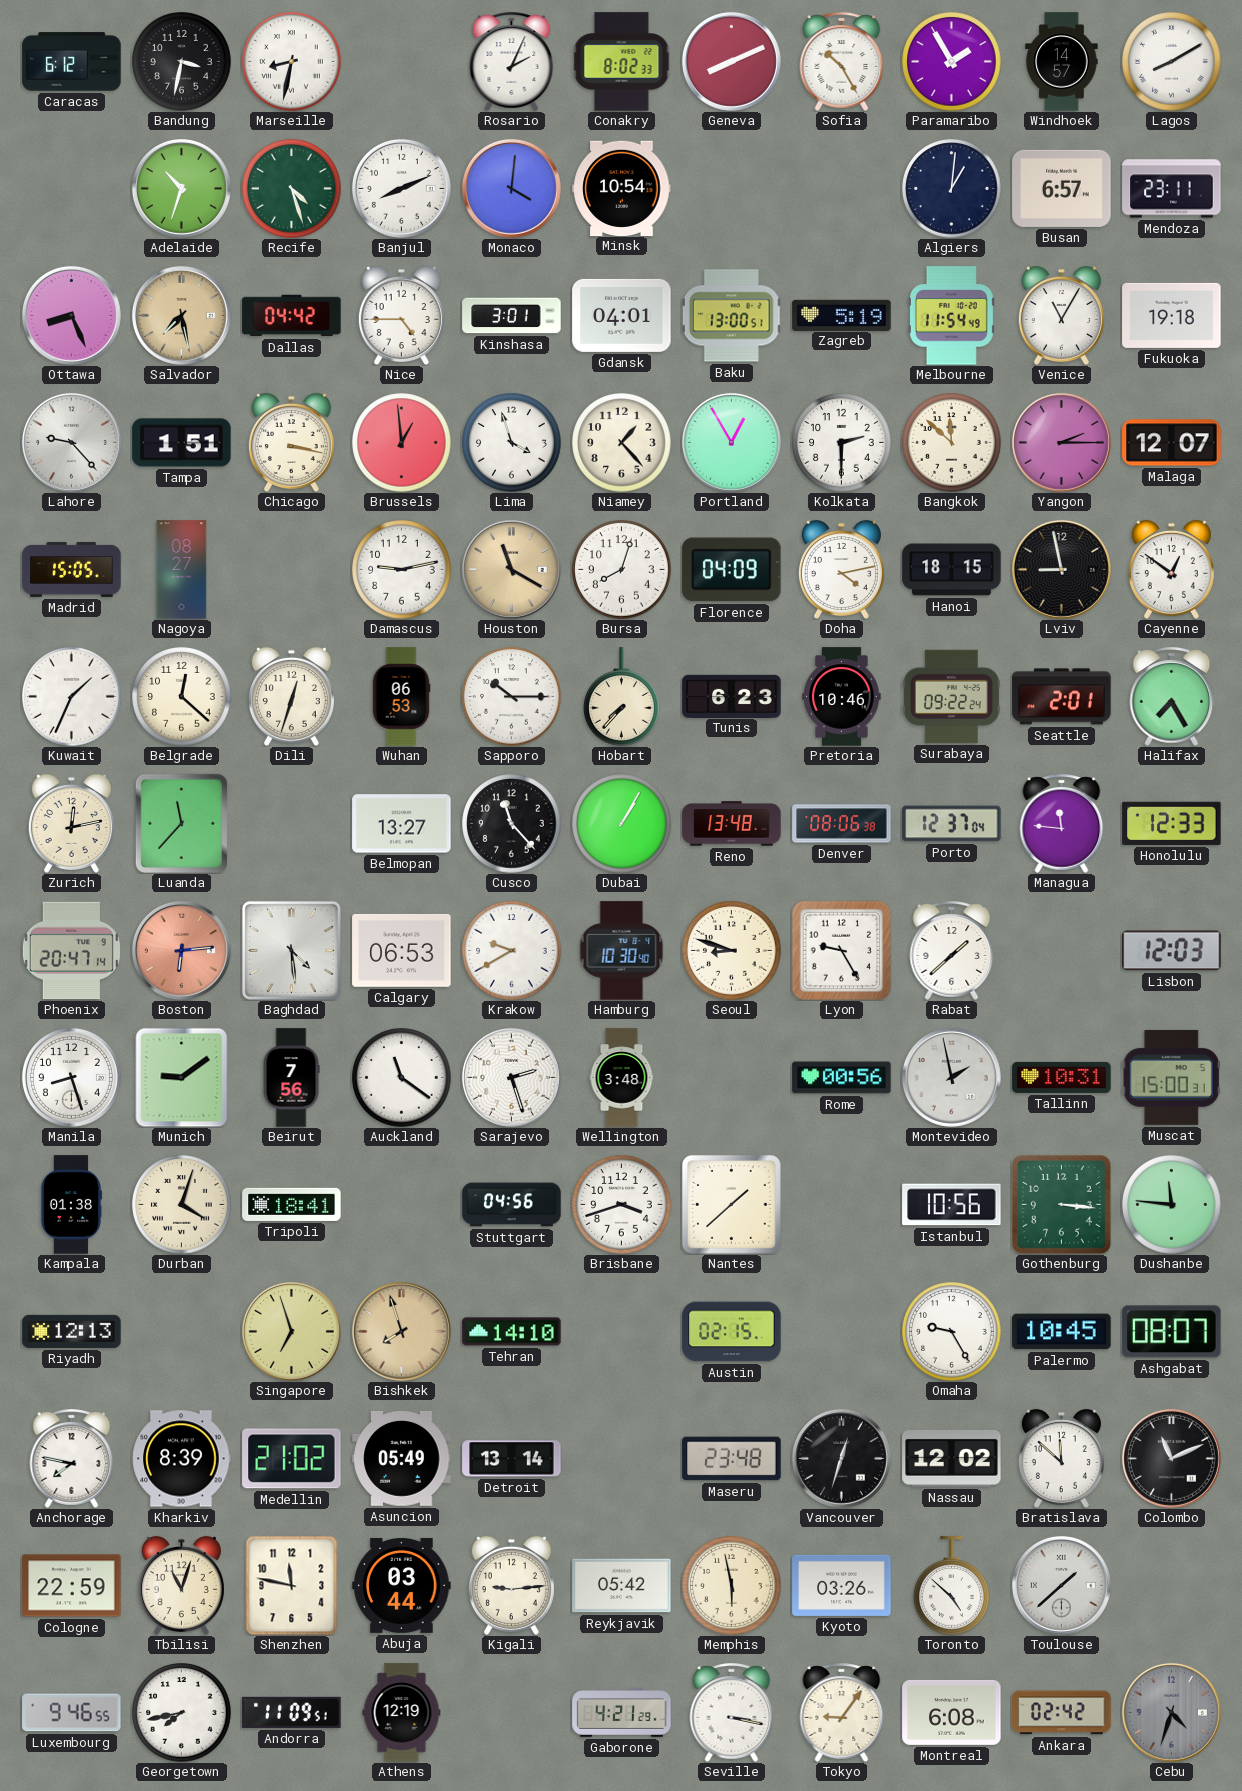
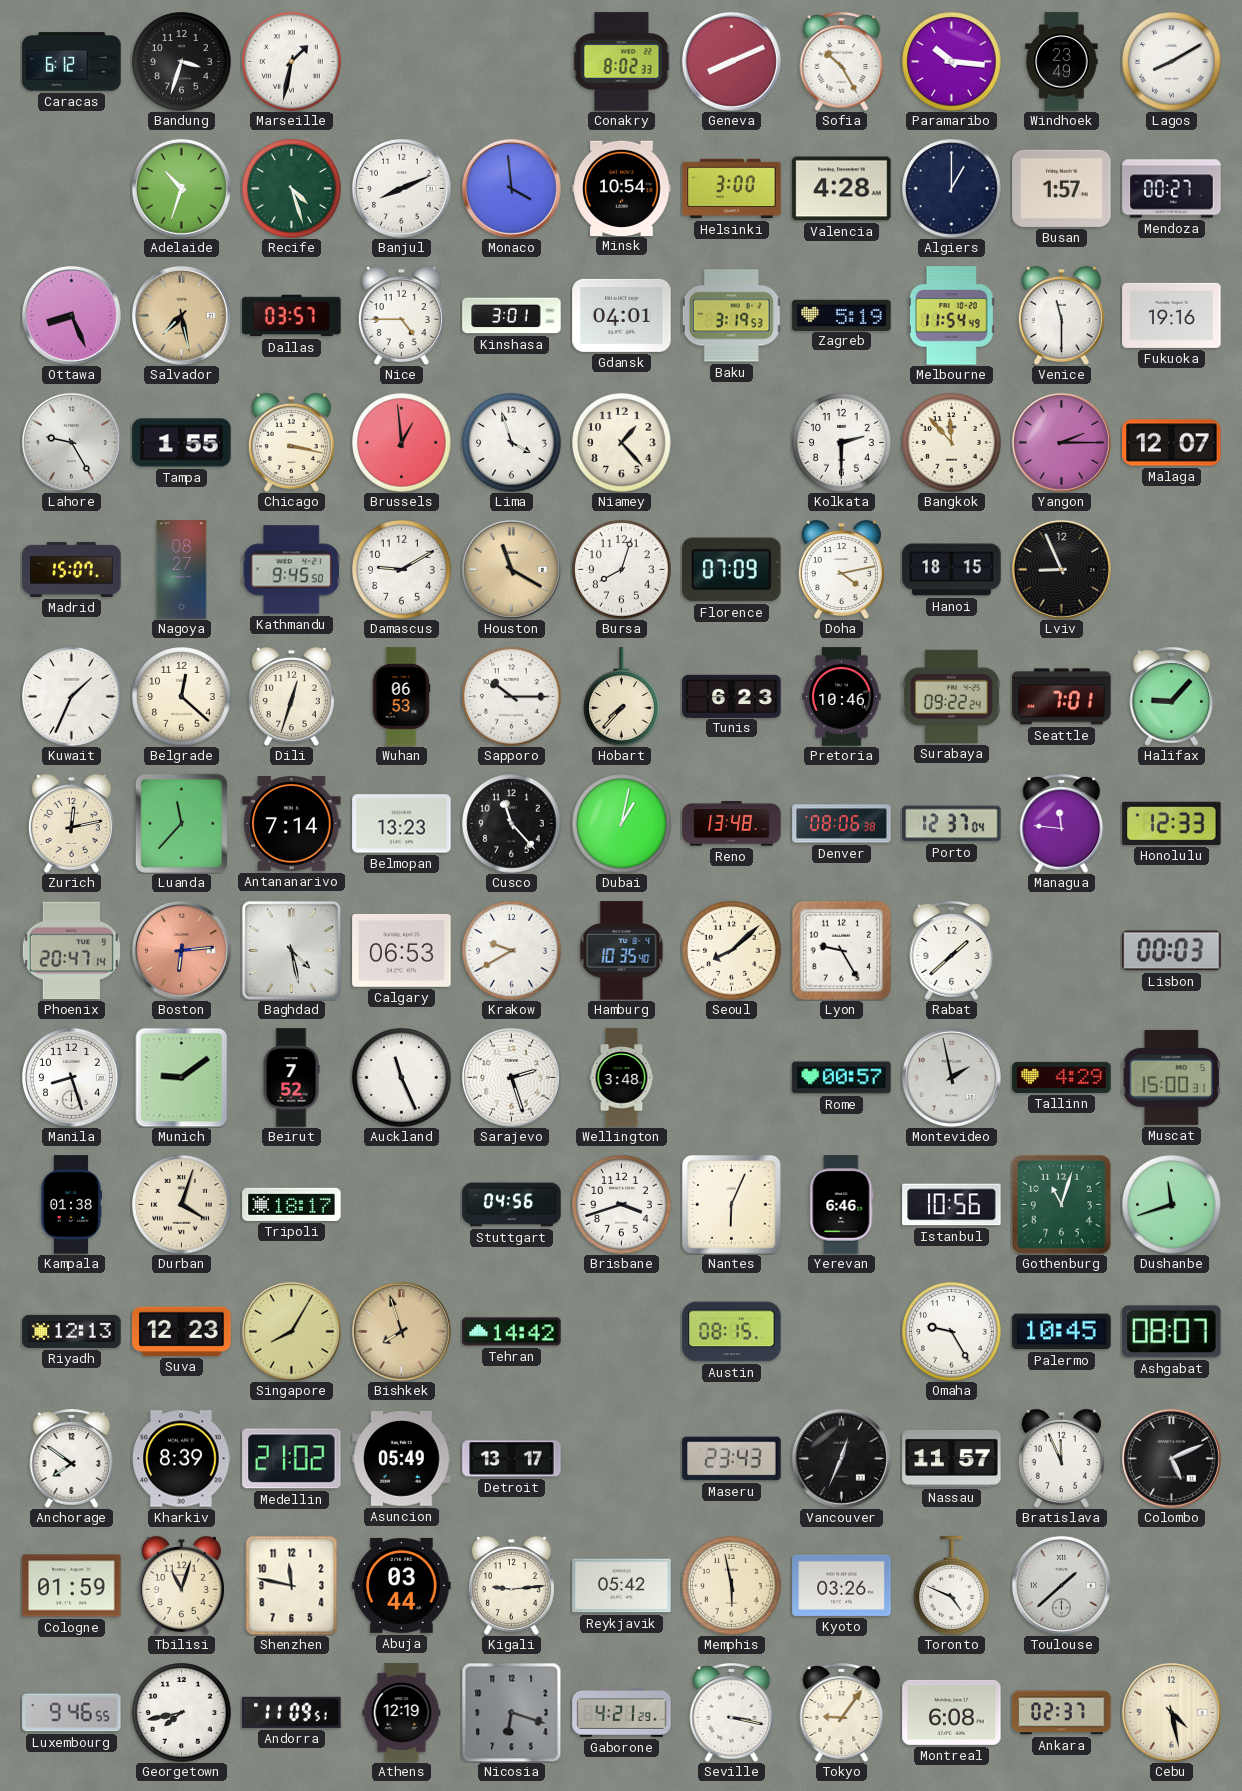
Bandung: 3:32 -> 3:33
Marseille: 8:32 -> 1:32
Rosario: 2:04 -> none
Paramaribo: 1:55 -> 10:16
Windhoek: 14:57 -> 23:49
Monaco: 4:01 -> 3:59
Helsinki: none -> 3:00
Valencia: none -> 4:28
Algiers: 1:01 -> 1:00
Busan: 6:57 -> 1:57
Mendoza: 23:11 -> 00:27
Dallas: 04:42 -> 03:57
Baku: 13:00 -> 3:19
Venice: 11:05 -> 11:30
Fukuoka: 19:18 -> 19:16
Lahore: 9:23 -> 9:25
Tampa: 1:51 -> 1:55
Portland: 12:55 -> none
Bangkok: 11:52 -> 11:53
Madrid: 15:05 -> 15:07
Kathmandu: none -> 9:45
Damascus: 9:13 -> 9:10
Florence: 04:09 -> 07:09
Lviv: 8:58 -> 8:56
Cayenne: 12:51 -> none
Seattle: 2:01 -> 7:01
Halifax: 7:25 -> 9:07
Antananarivo: none -> 7:14
Belmopan: 13:27 -> 13:23
Dubai: 1:05 -> 1:02
Baghdad: 4:29 -> 4:28
Hamburg: 10:30 -> 10:35
Seoul: 8:48 -> 8:08
Lisbon: 12:03 -> 00:03
Beirut: 7:56 -> 7:52
Auckland: 11:21 -> 11:26
Rome: 00:56 -> 00:57
Tallinn: 10:31 -> 4:29
Tripoli: 18:41 -> 18:17
Nantes: 1:38 -> 6:04
Yerevan: none -> 6:46
Gothenburg: 3:16 -> 11:03
Dushanbe: 11:46 -> 11:42
Suva: none -> 12:23
Singapore: 6:57 -> 8:05
Tehran: 14:10 -> 14:42
Austin: 02:15 -> 08:15
Anchorage: 7:47 -> 7:51
Detroit: 13:14 -> 13:17
Maseru: 23:48 -> 23:43
Vancouver: 12:33 -> 12:34
Nassau: 12:02 -> 11:57
Bratislava: 11:52 -> 11:56
Colombo: 11:11 -> 5:11
Cologne: 22:59 -> 01:59
Toronto: 4:52 -> 4:49
Nicosia: none -> 6:18
Ankara: 02:42 -> 02:37
Cebu: 4:33 -> 4:28
Cebu dial: grey -> cream
